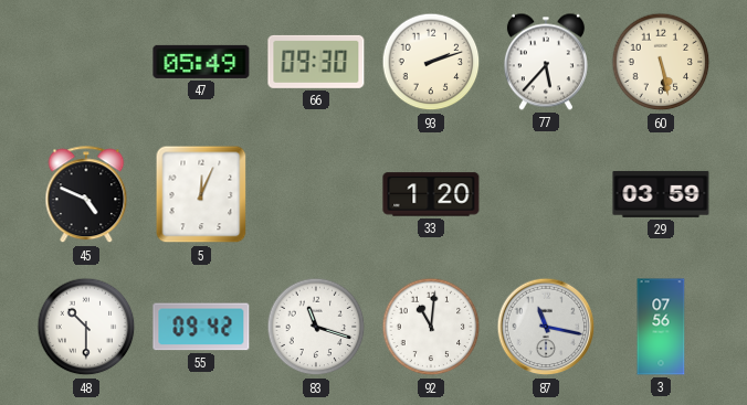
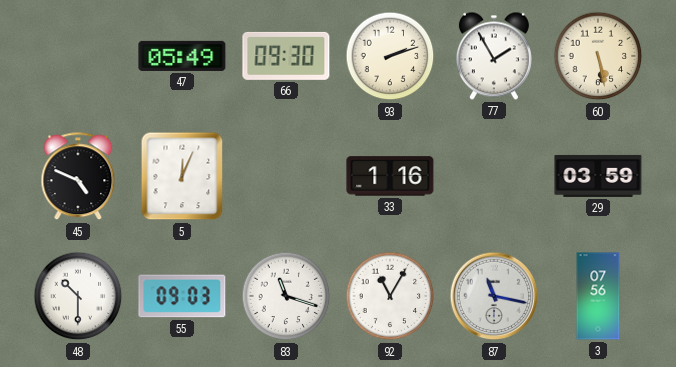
77: 5:37 -> 1:55
33: 1:20 -> 1:16
55: 09:42 -> 09:03
92: 11:01 -> 11:05
